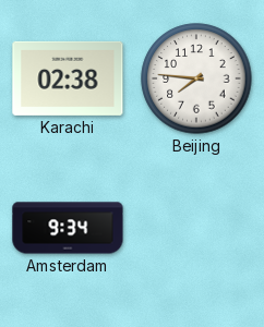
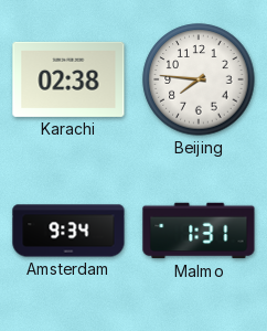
Malmo: none -> 1:31
